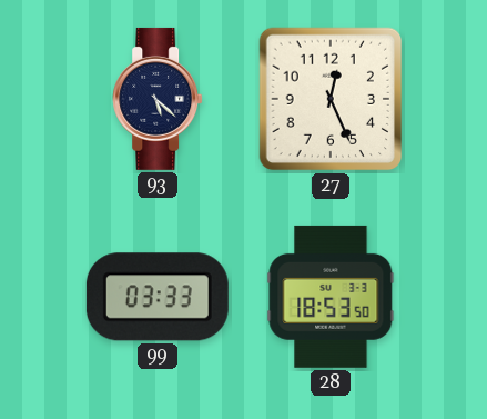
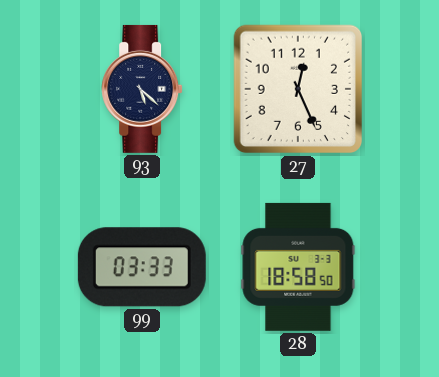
28: 18:53 -> 18:58
